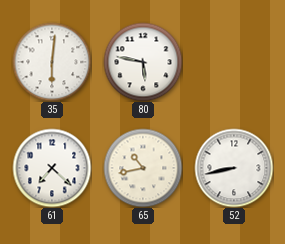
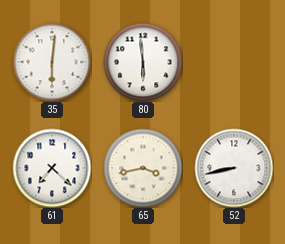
80: 5:47 -> 5:59
65: 10:43 -> 3:43
